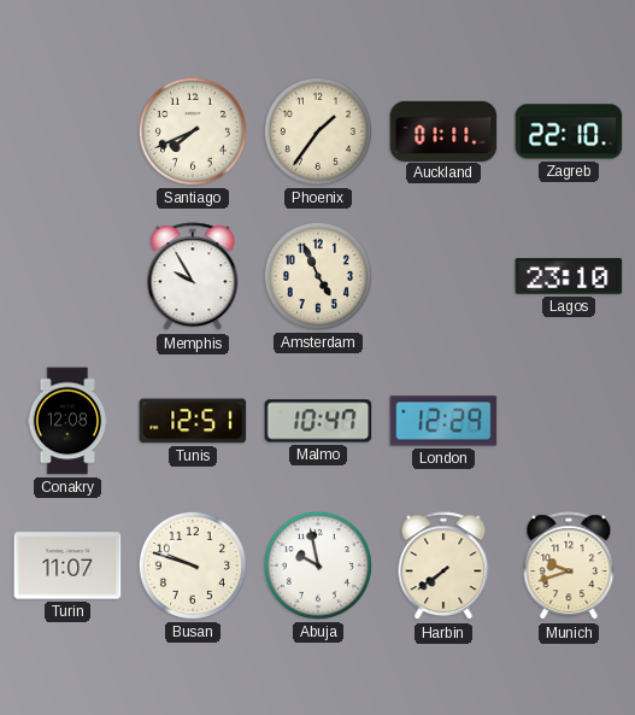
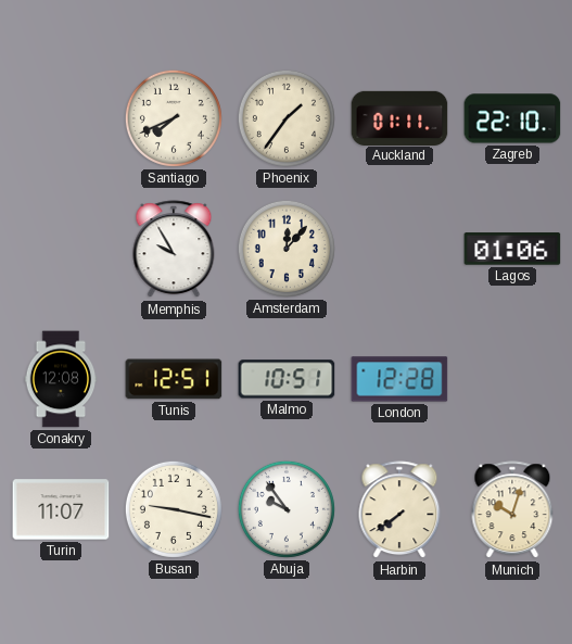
Amsterdam: 4:56 -> 12:07
Lagos: 23:10 -> 01:06
Malmo: 10:47 -> 10:51
London: 12:29 -> 12:28
Busan: 9:48 -> 9:17
Abuja: 9:58 -> 9:54
Munich: 9:42 -> 10:03
